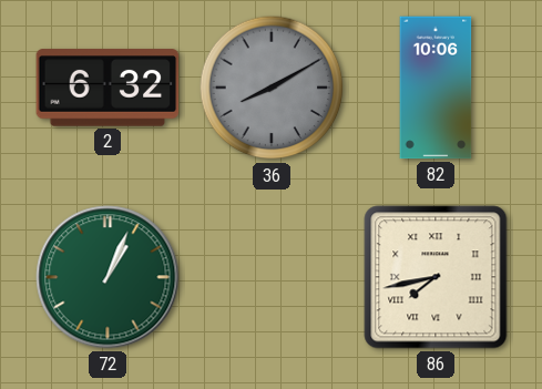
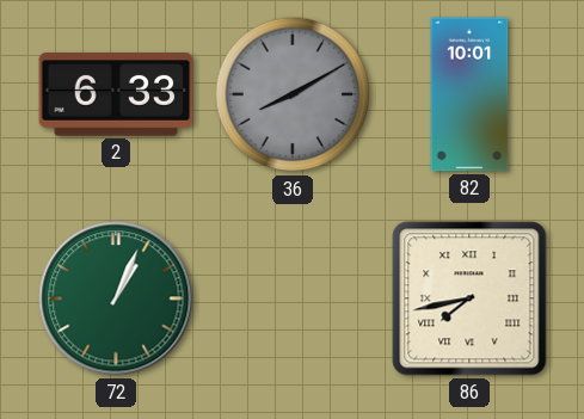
2: 6:32 -> 6:33
82: 10:06 -> 10:01
